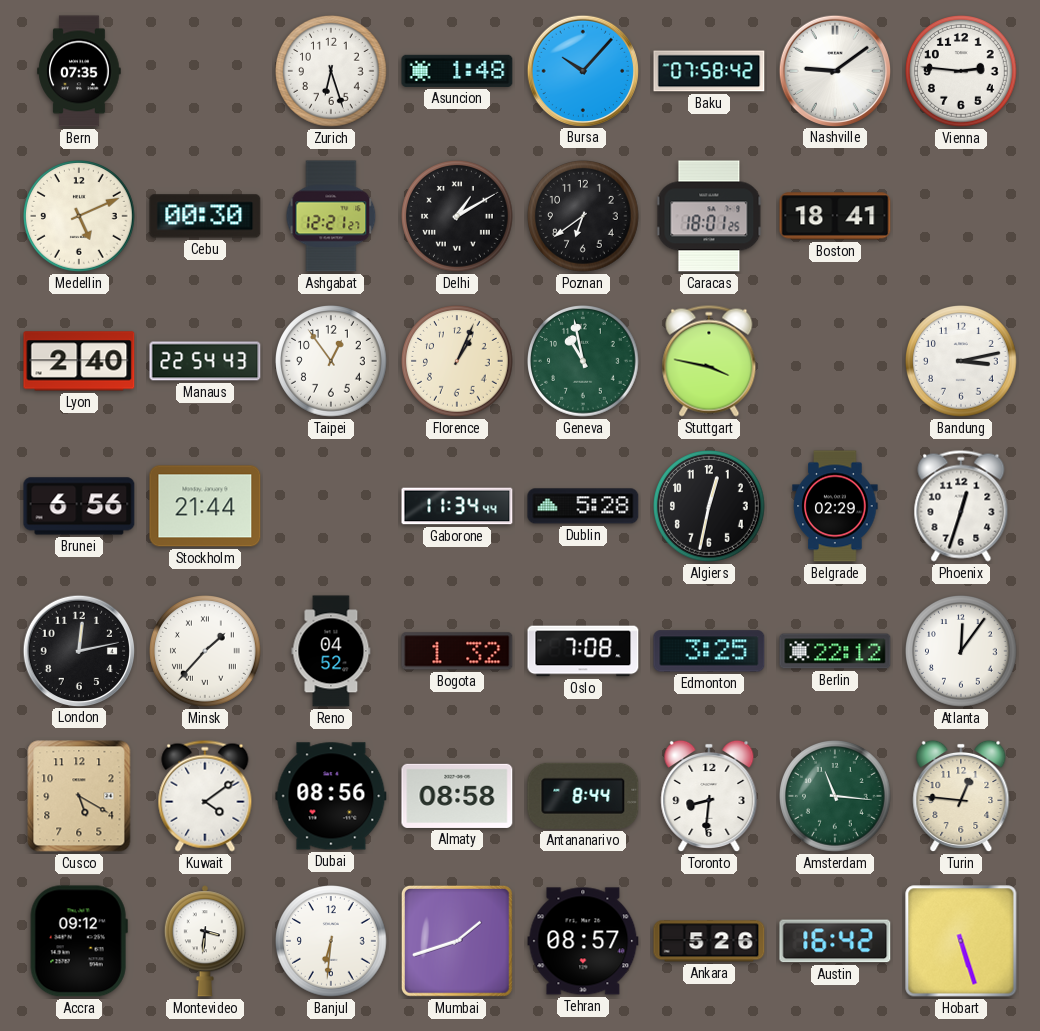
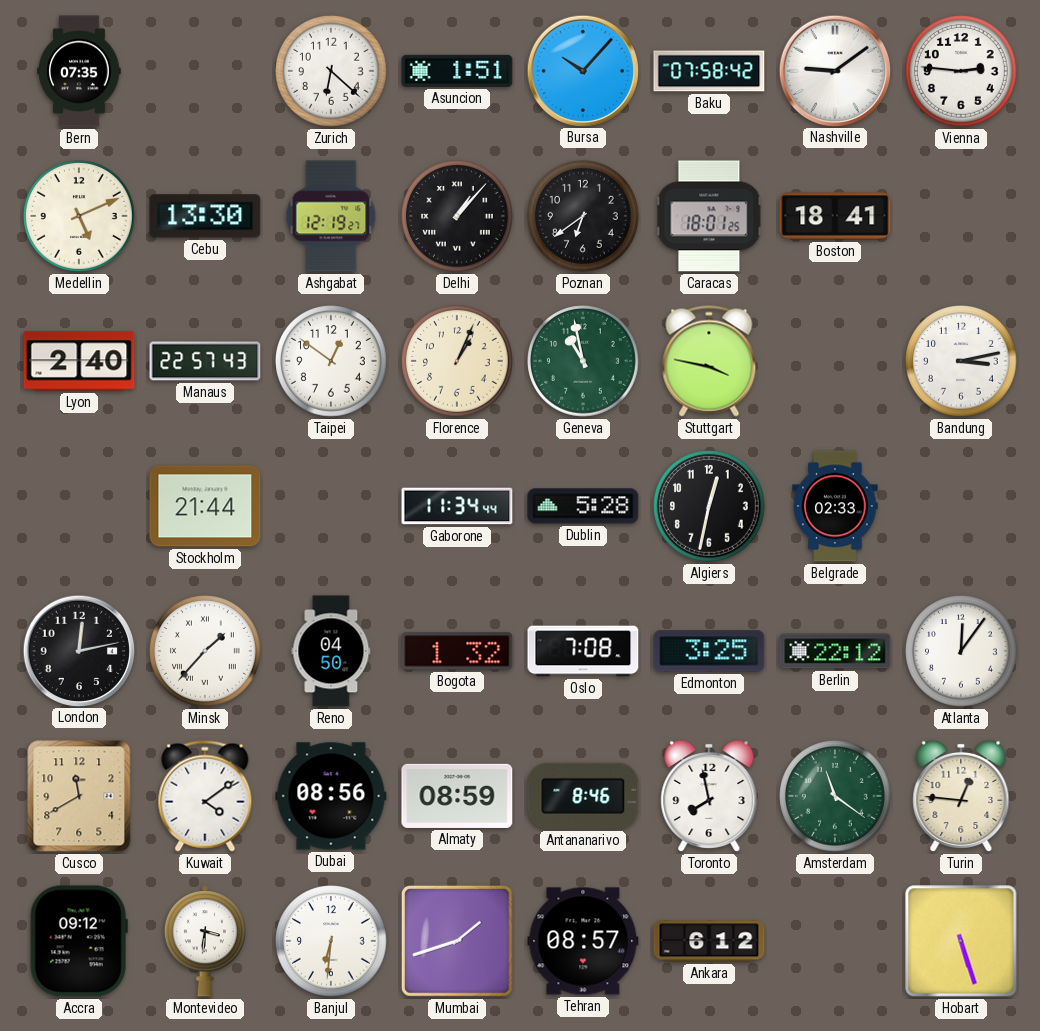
Zurich: 6:27 -> 6:22
Asuncion: 1:48 -> 1:51
Cebu: 00:30 -> 13:30
Ashgabat: 12:21 -> 12:19
Delhi: 1:10 -> 1:07
Manaus: 22:54 -> 22:57
Taipei: 12:54 -> 12:51
Brunei: 6:56 -> none
Belgrade: 02:29 -> 02:33
Phoenix: 12:33 -> none
Reno: 04:52 -> 04:50
Cusco: 5:20 -> 11:40
Almaty: 08:58 -> 08:59
Antananarivo: 8:44 -> 8:46
Toronto: 8:31 -> 7:58
Amsterdam: 11:16 -> 11:21
Ankara: 5:26 -> 6:12
Austin: 16:42 -> none
